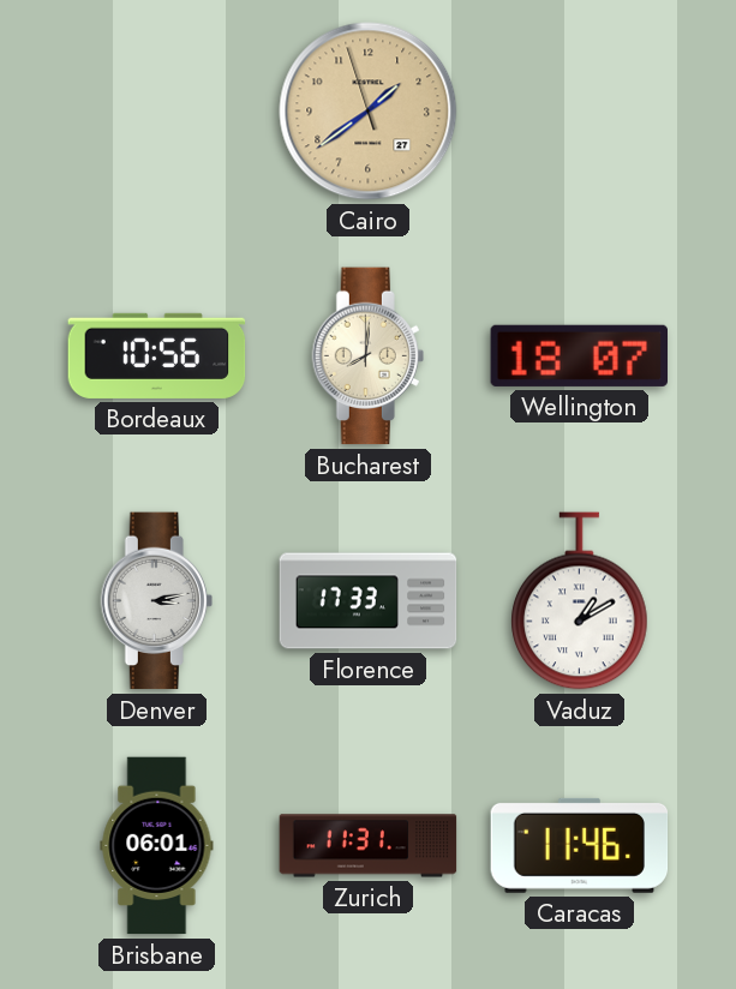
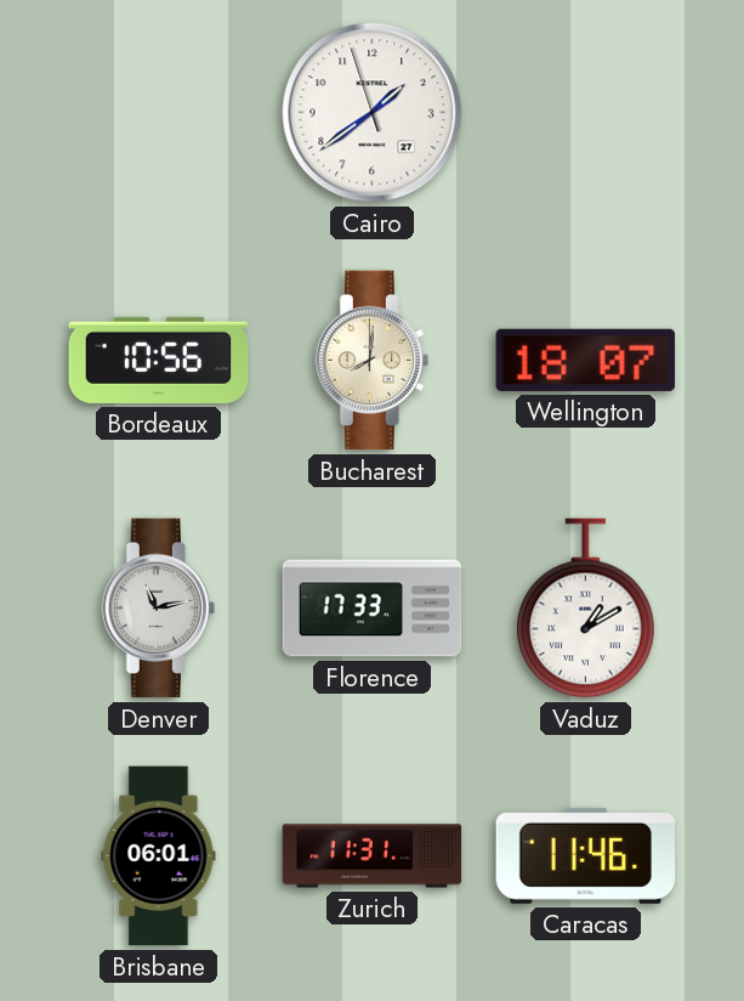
Cairo dial: champagne -> white
Denver: 3:13 -> 11:13
